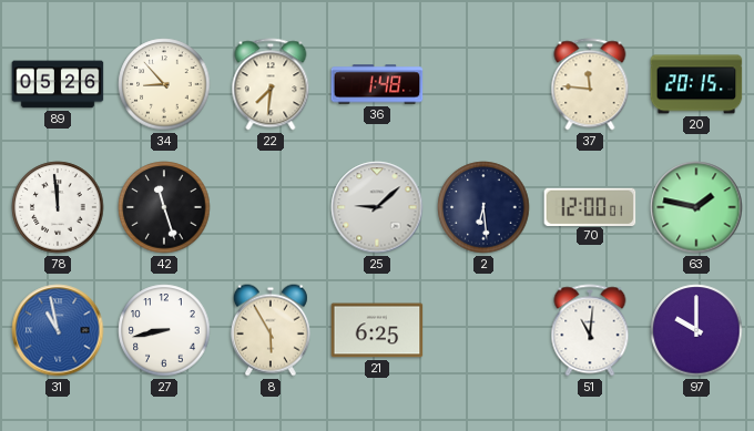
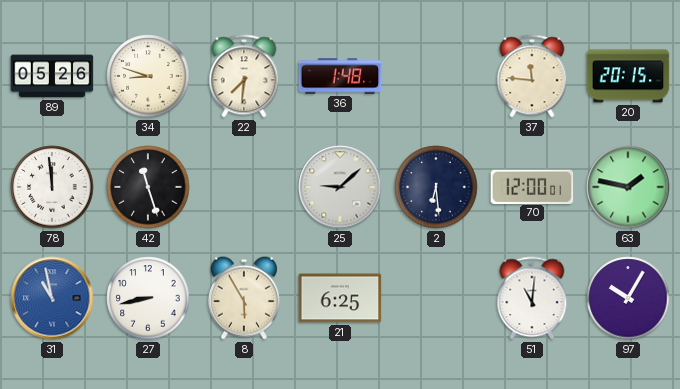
34: 8:53 -> 8:48
97: 10:00 -> 10:05
